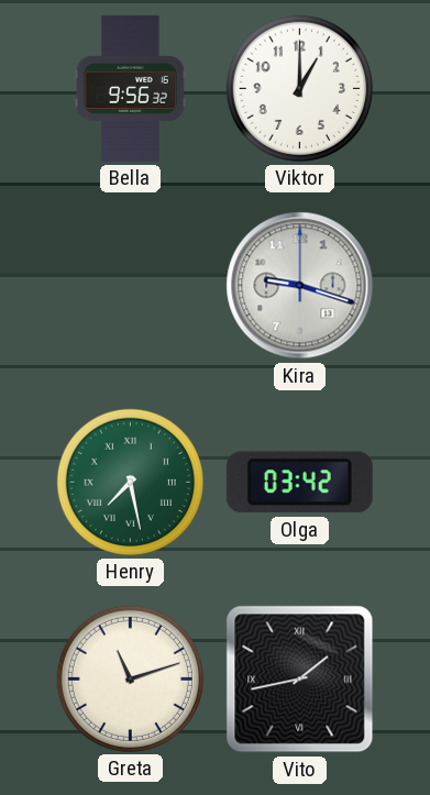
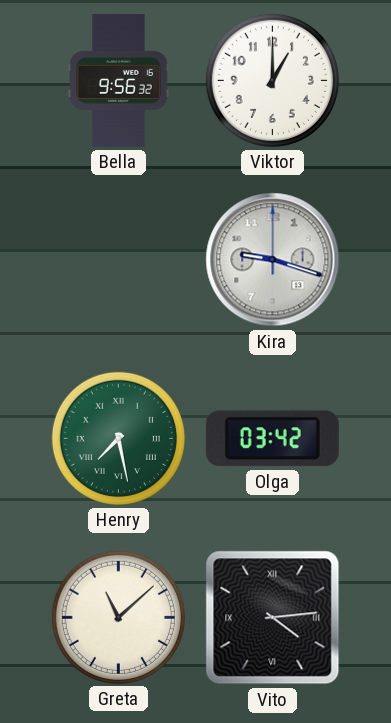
Greta: 11:12 -> 11:08
Vito: 1:43 -> 4:14
